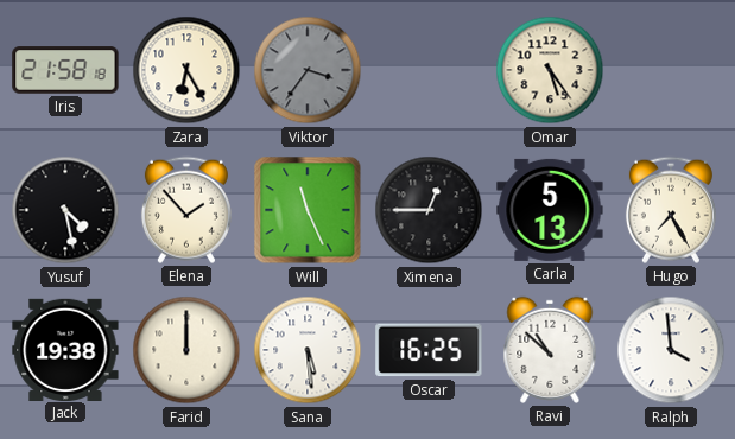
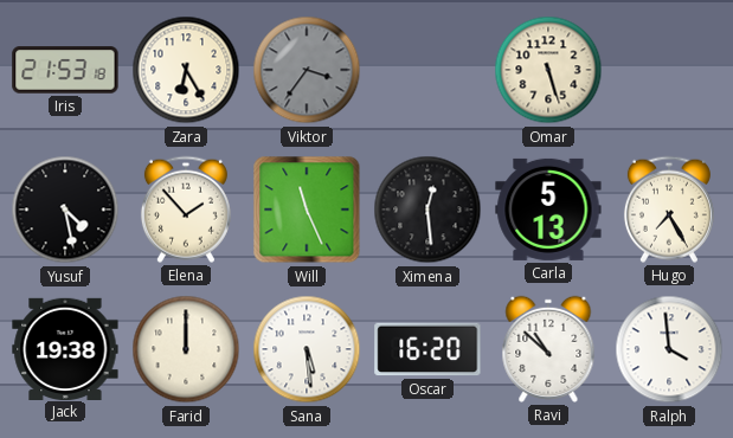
Iris: 21:58 -> 21:53
Omar: 5:24 -> 5:27
Ximena: 12:45 -> 12:29
Oscar: 16:25 -> 16:20
